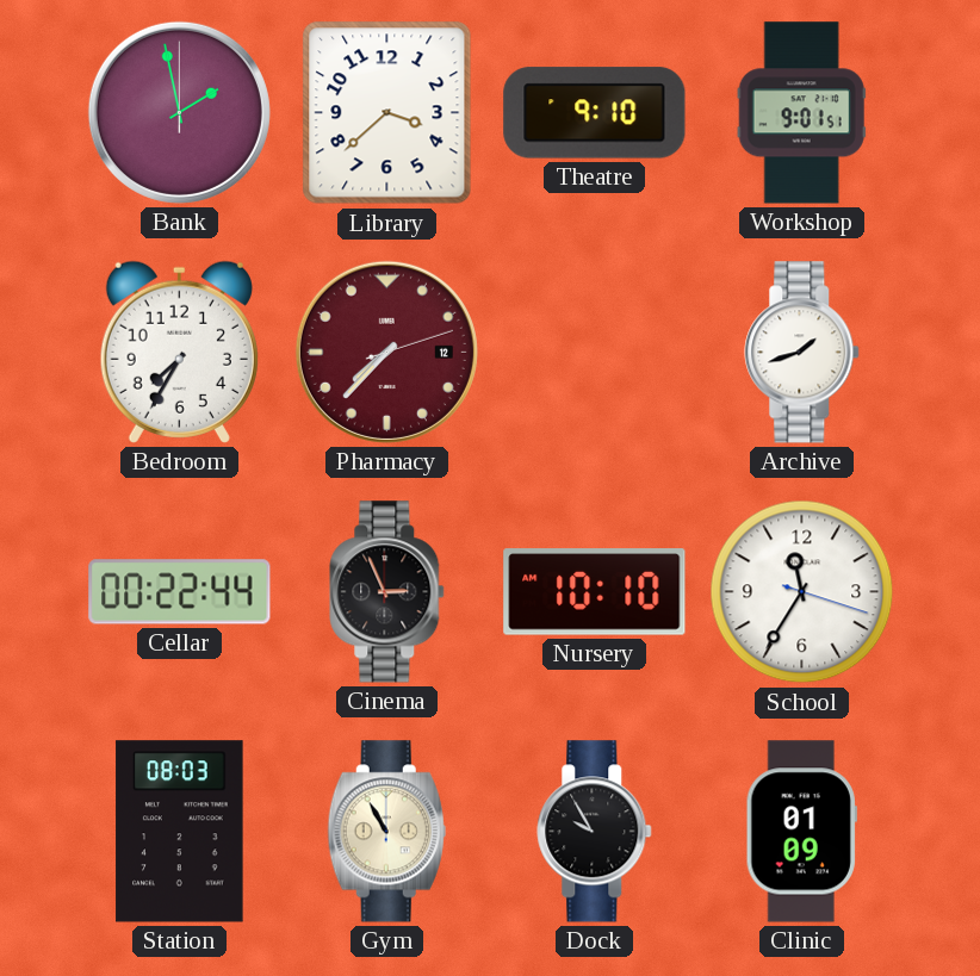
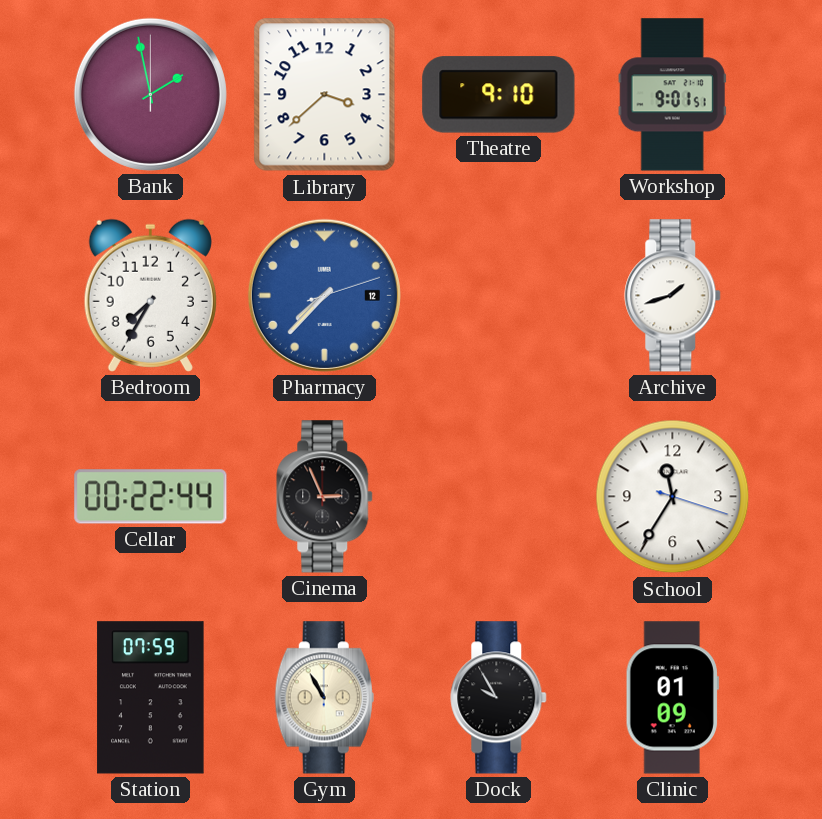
Pharmacy dial: burgundy -> blue
Nursery: 10:10 -> none
Station: 08:03 -> 07:59
